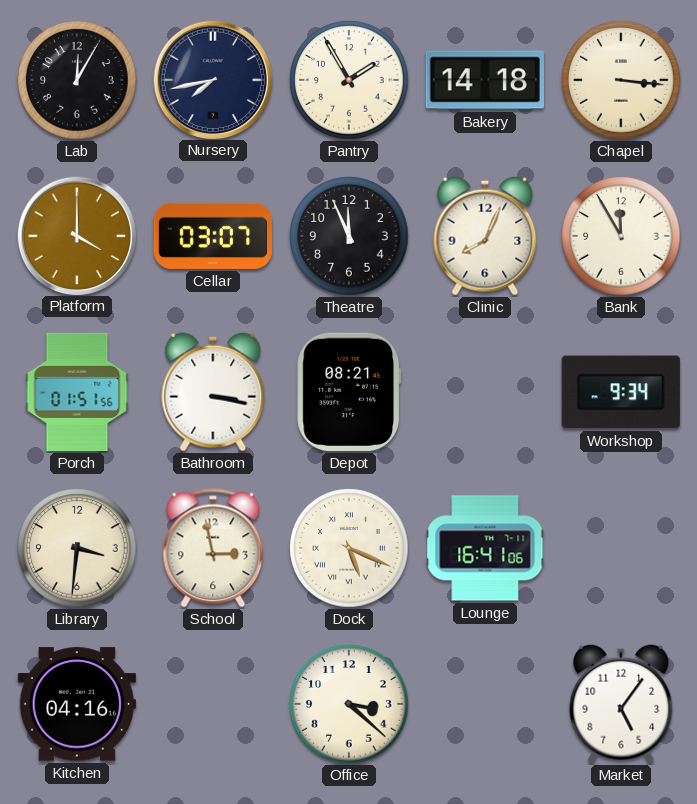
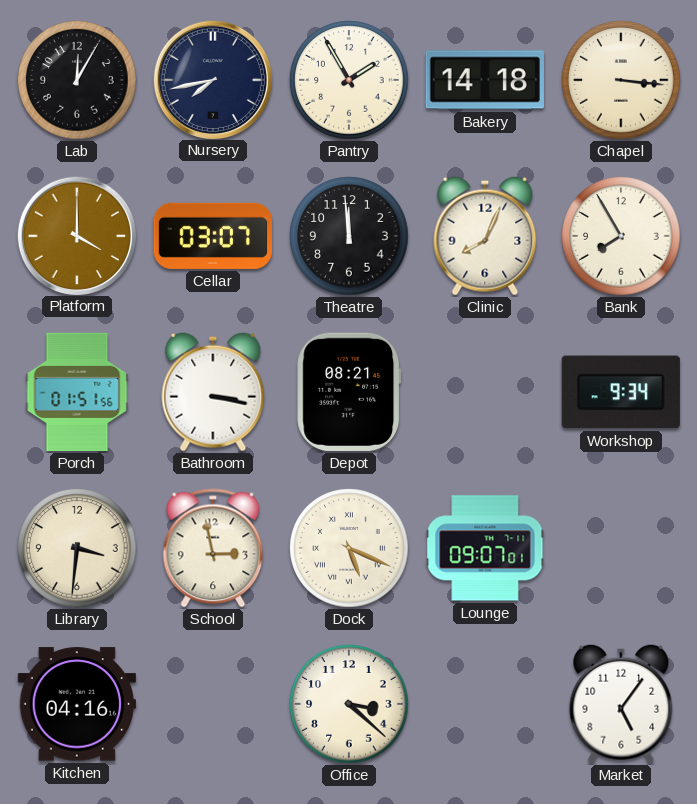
Theatre: 11:56 -> 11:59
Bank: 11:55 -> 7:55
Lounge: 16:41 -> 09:07
